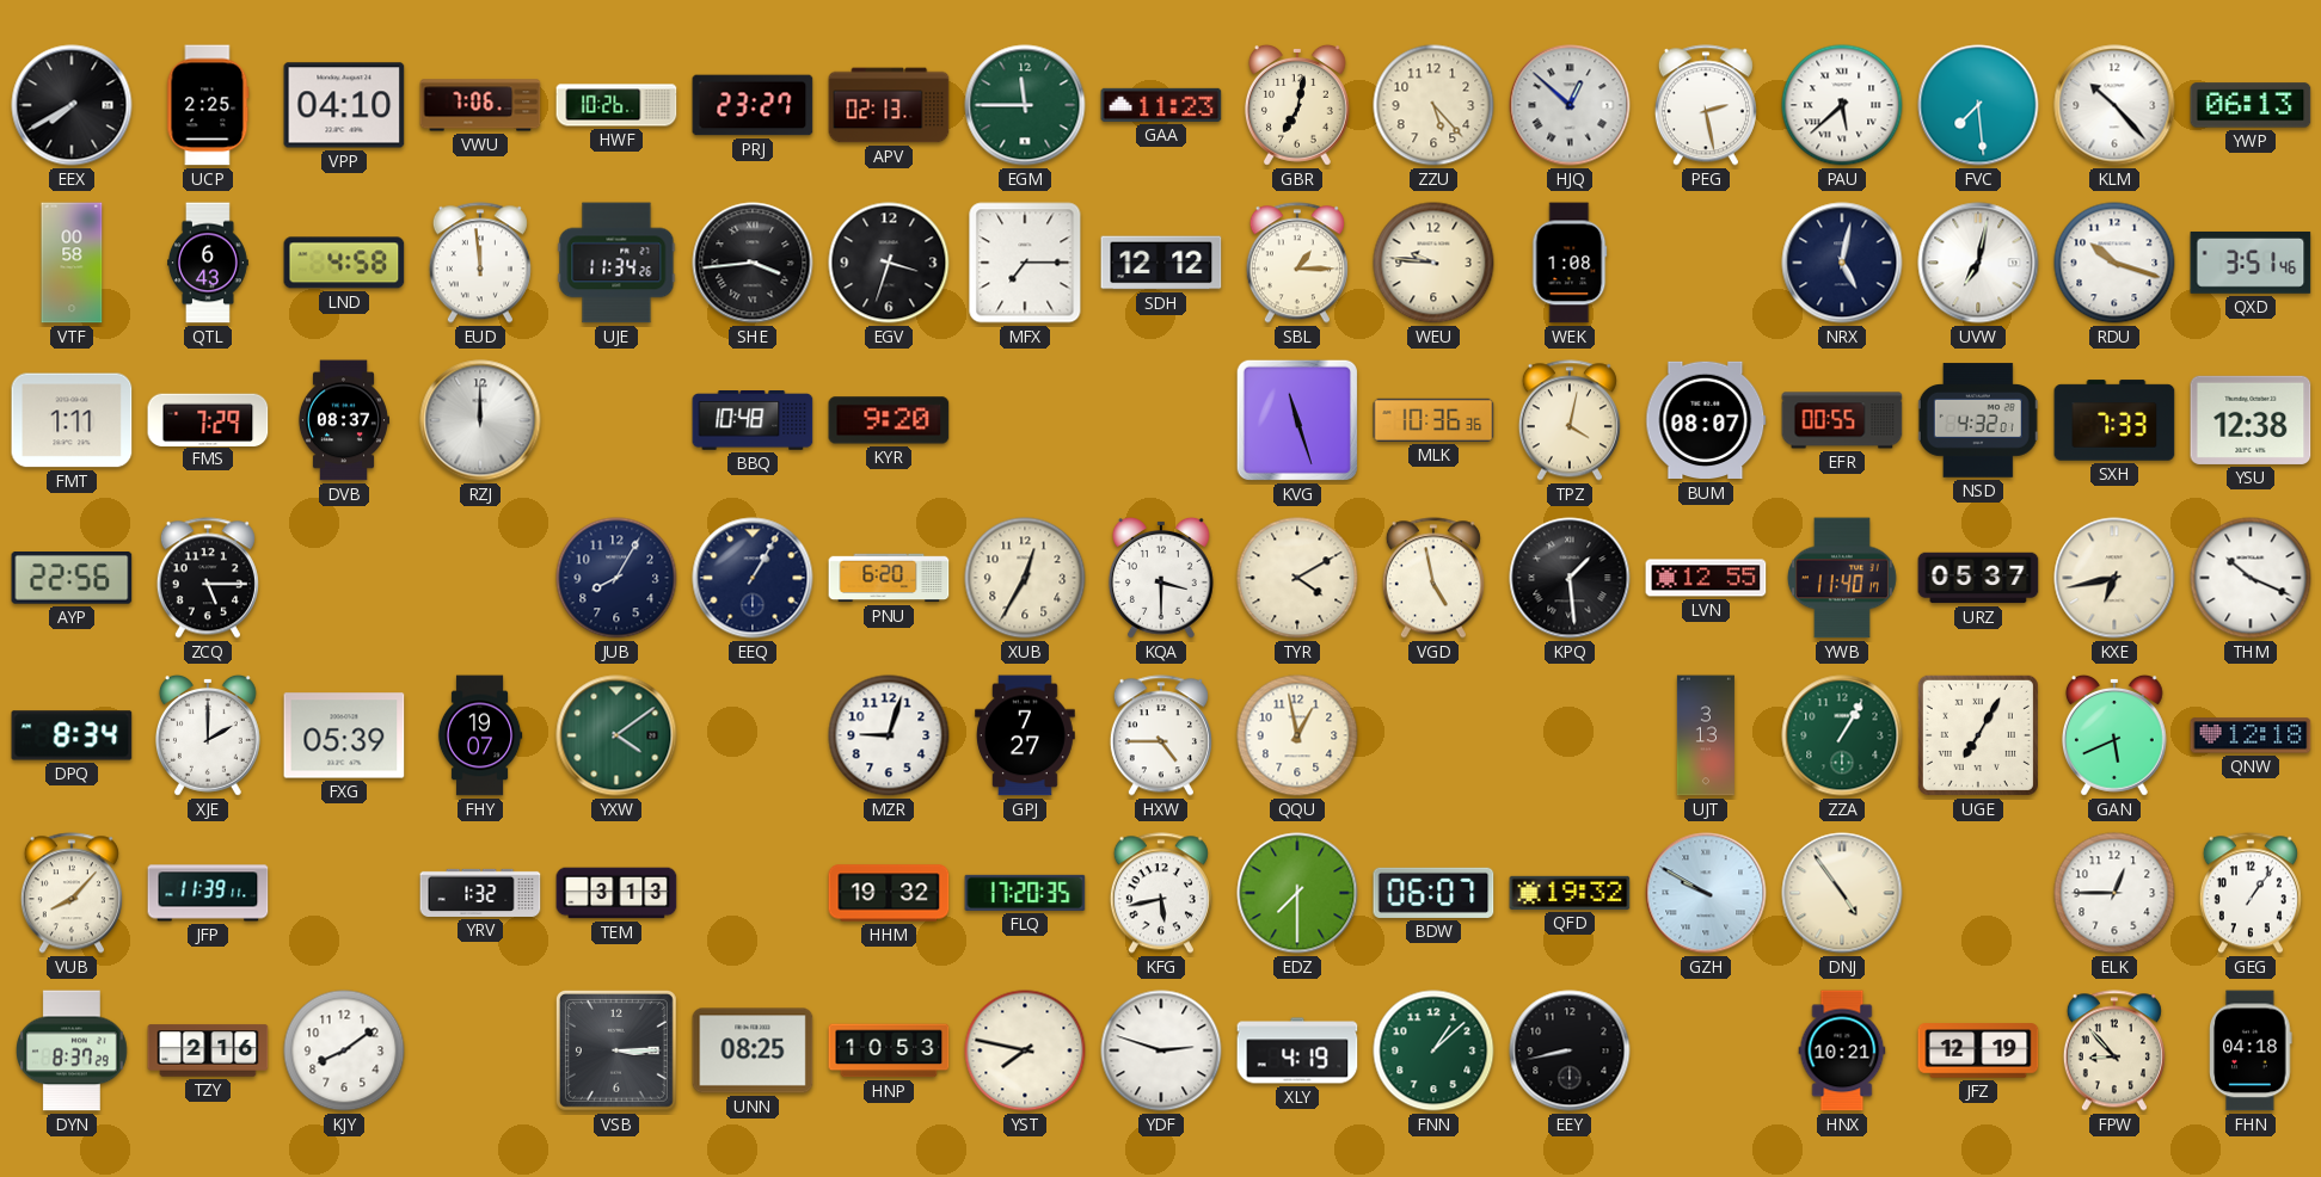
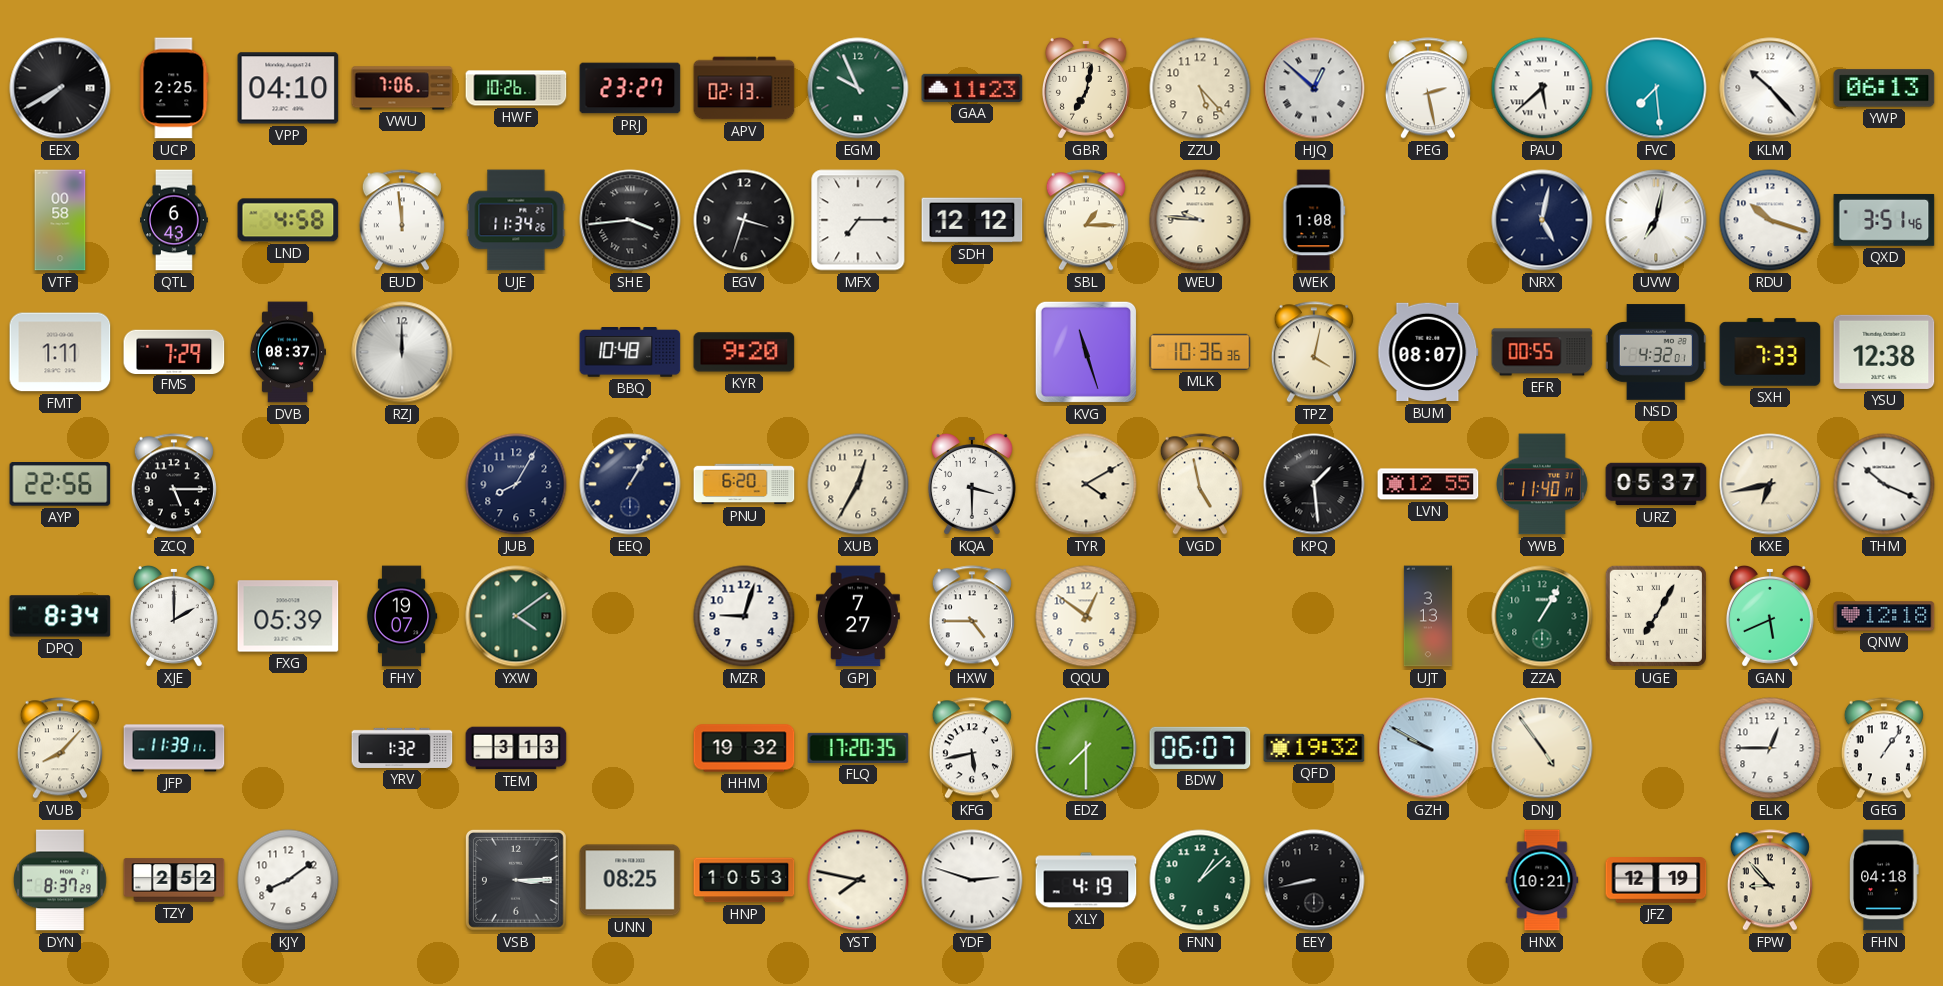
EGM: 11:45 -> 9:56
QQU: 12:58 -> 12:51
TZY: 2:16 -> 2:52
